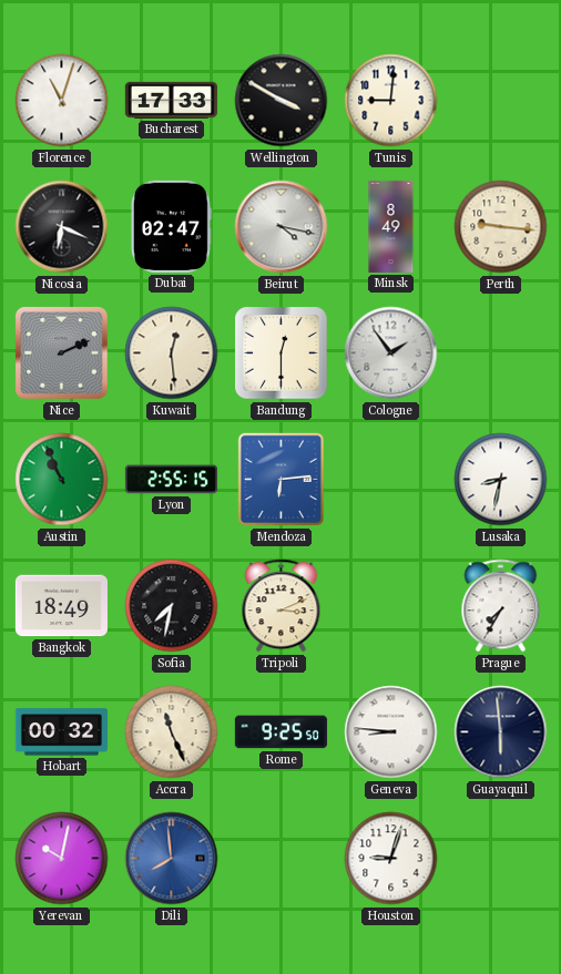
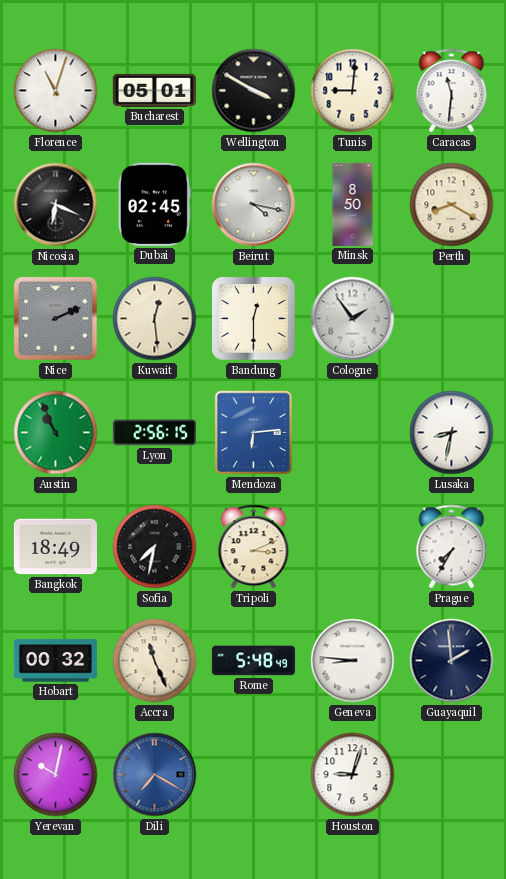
Bucharest: 17:33 -> 05:01
Caracas: none -> 11:31
Dubai: 02:47 -> 02:45
Minsk: 8:49 -> 8:50
Perth: 9:16 -> 8:20
Lyon: 2:55 -> 2:56
Rome: 9:25 -> 5:48
Guayaquil: 5:59 -> 1:59
Dili: 7:59 -> 7:20
